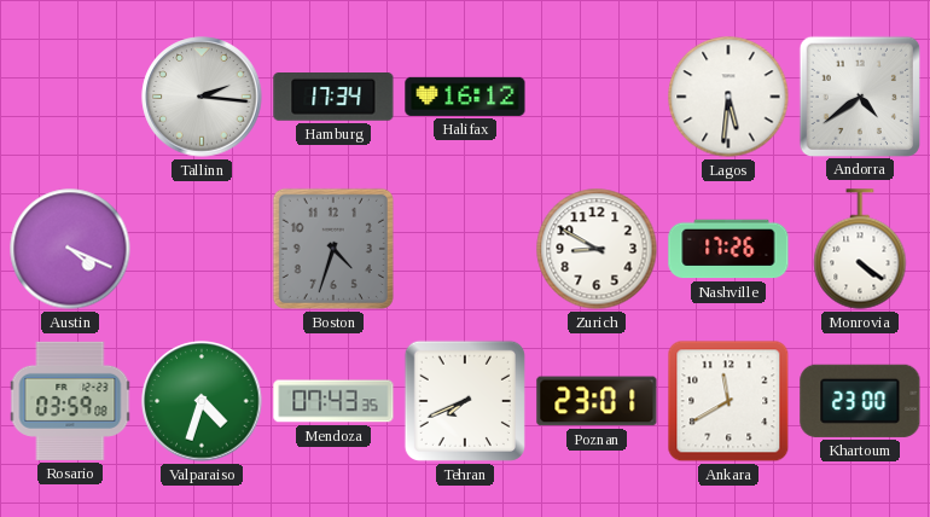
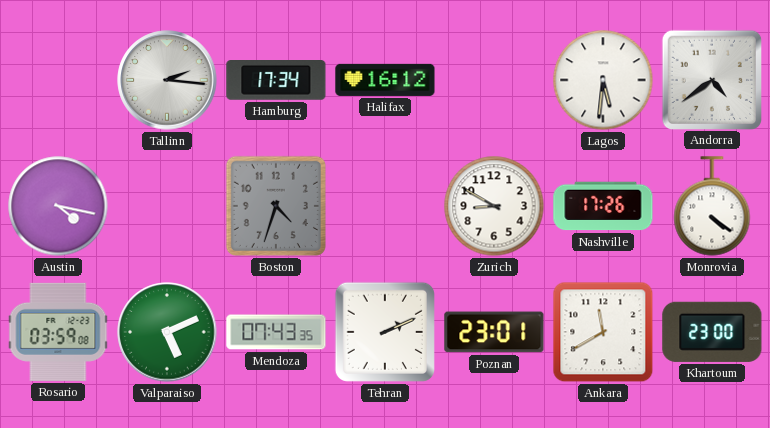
Austin: 4:19 -> 4:17
Valparaiso: 4:33 -> 5:11
Tehran: 7:41 -> 2:11
